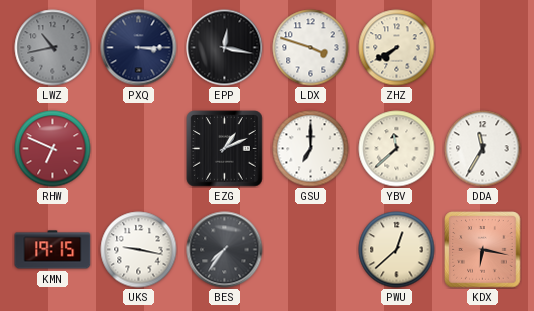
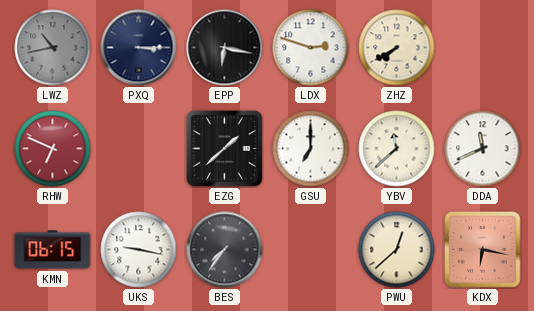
EPP: 12:17 -> 6:17
LDX: 3:48 -> 2:48
EZG: 1:11 -> 1:38
DDA: 11:35 -> 11:41
KMN: 19:15 -> 06:15
